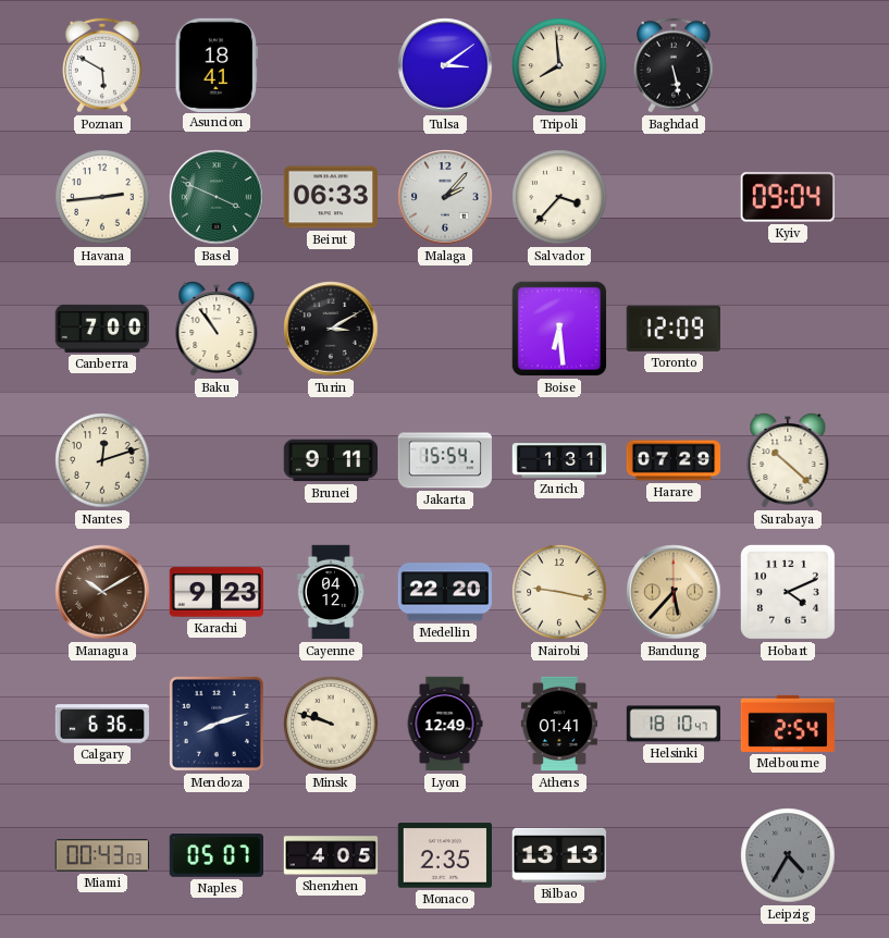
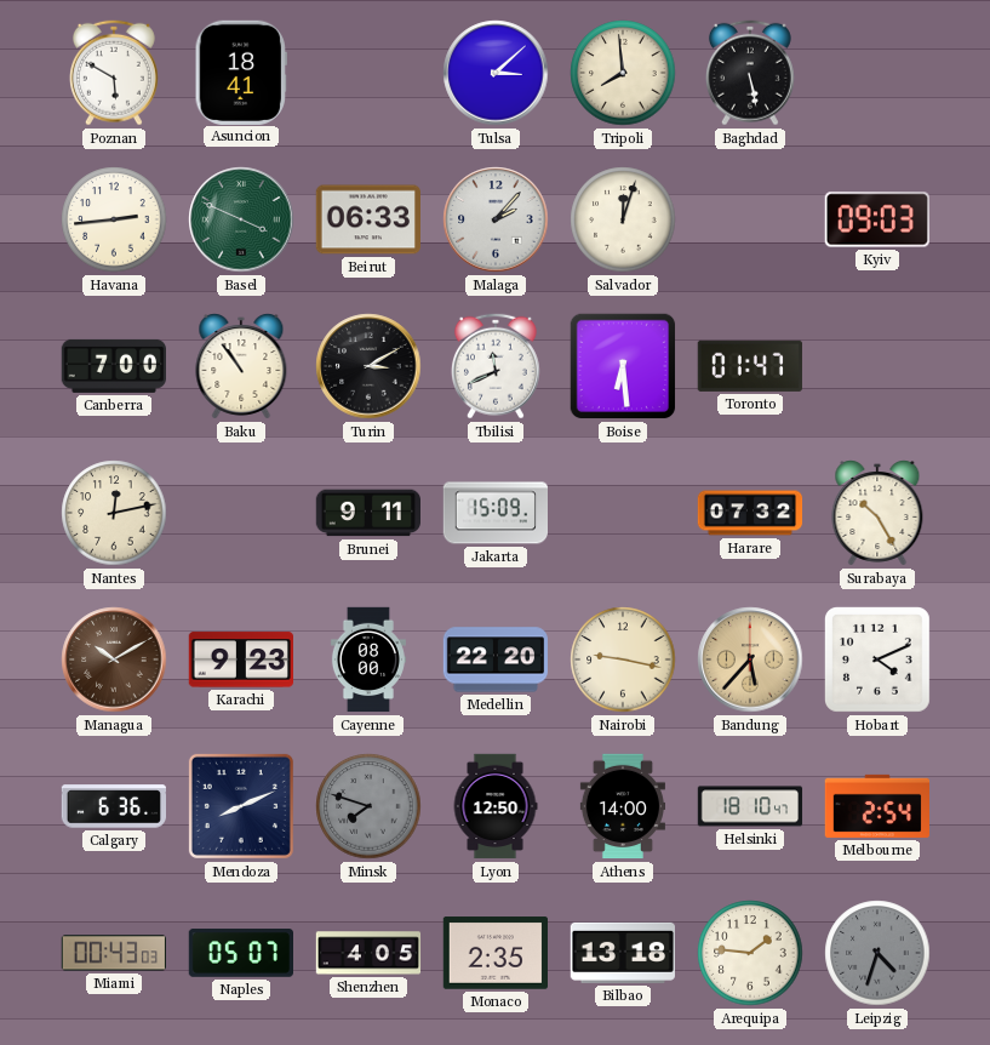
Tulsa: 3:09 -> 3:08
Salvador: 3:37 -> 12:03
Kyiv: 09:04 -> 09:03
Tbilisi: none -> 11:41
Toronto: 12:09 -> 01:47
Nantes: 12:12 -> 12:13
Jakarta: 15:54 -> 15:09
Zurich: 1:31 -> none
Harare: 07:29 -> 07:32
Surabaya: 10:22 -> 10:25
Cayenne: 04:12 -> 08:00
Mendoza: 8:12 -> 8:11
Minsk: 9:48 -> 7:48
Minsk dial: cream -> grey
Lyon: 12:49 -> 12:50
Athens: 01:41 -> 14:00
Bilbao: 13:13 -> 13:18
Arequipa: none -> 1:46
Leipzig: 4:35 -> 4:33
